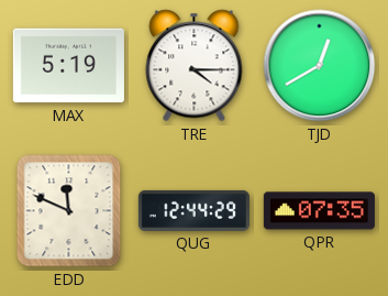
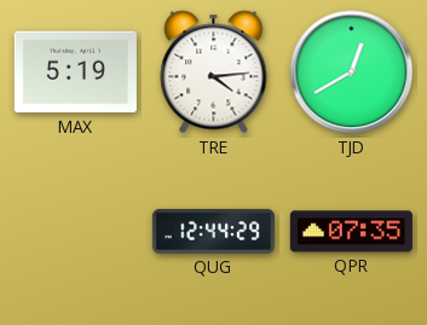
TRE: 4:15 -> 4:14
EDD: 11:49 -> none
